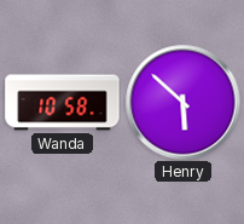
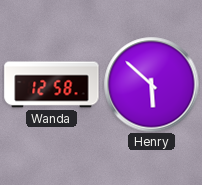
Wanda: 10:58 -> 12:58
